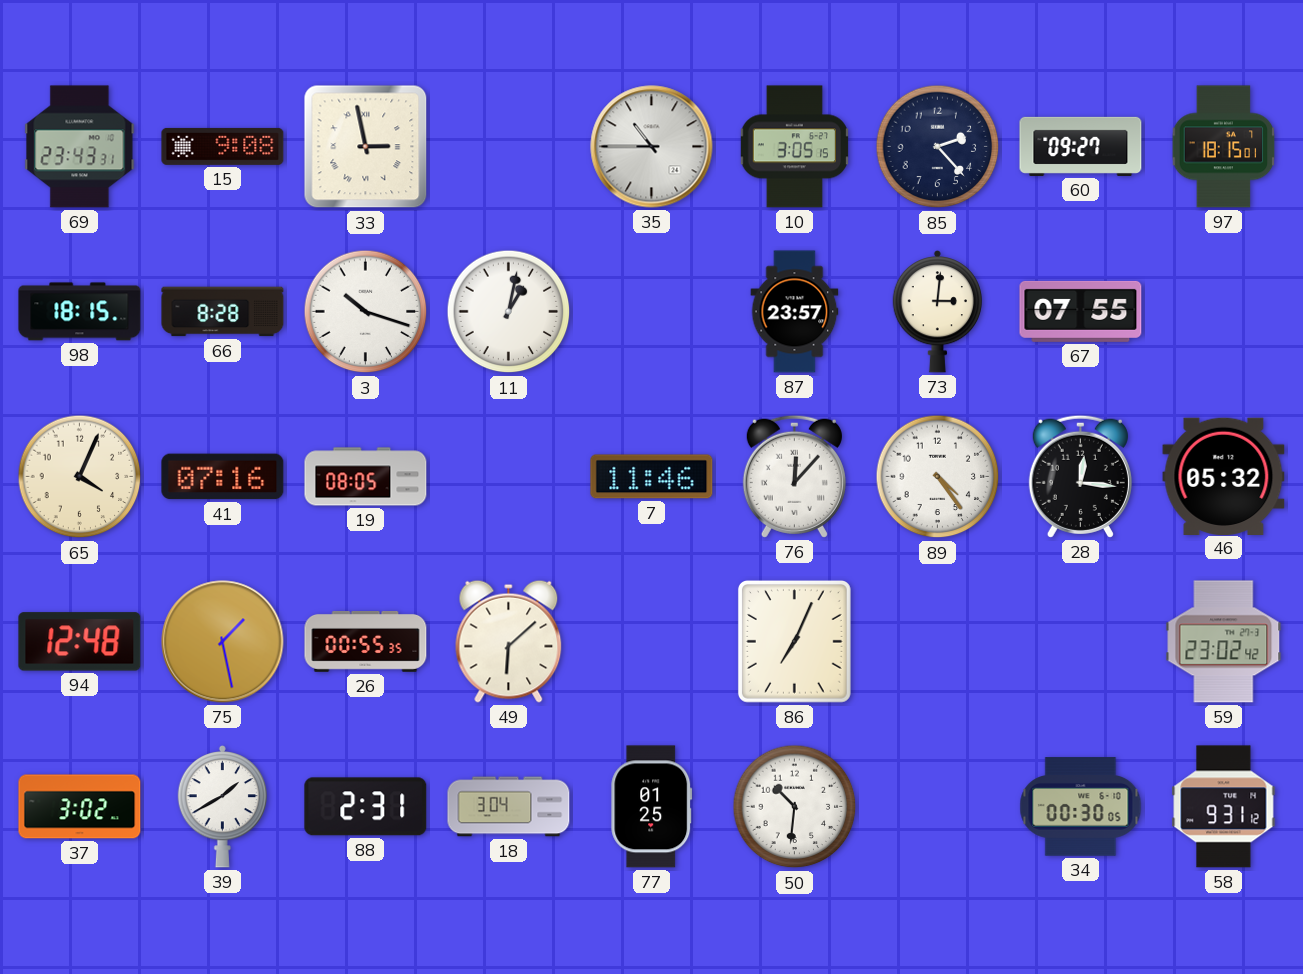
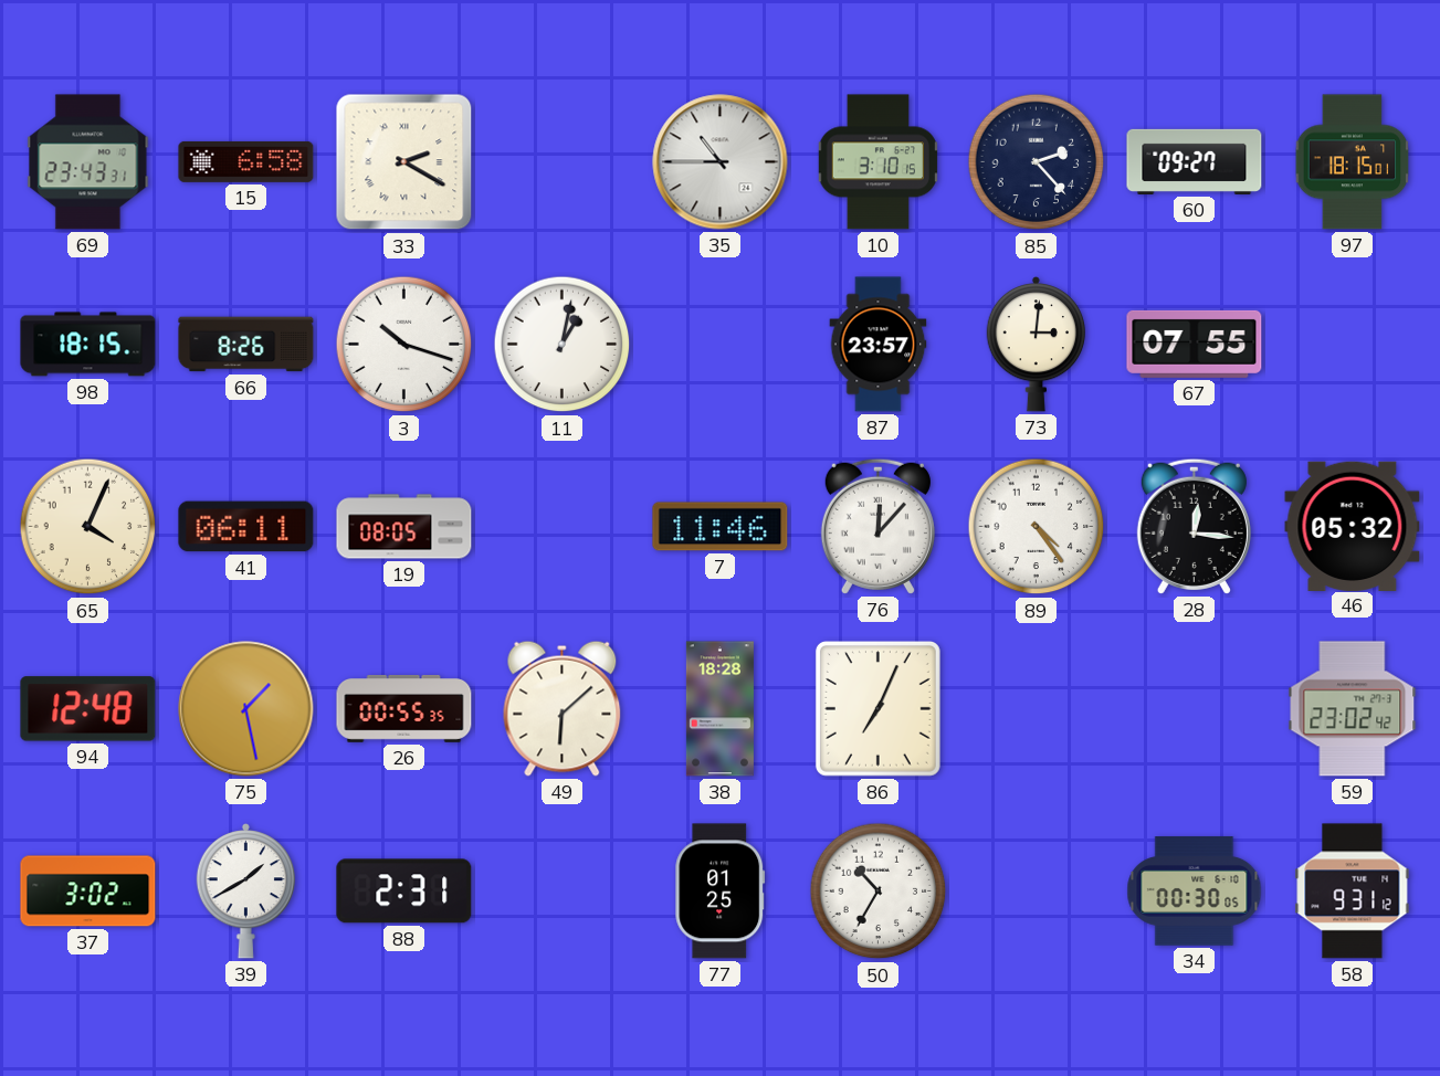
15: 9:08 -> 6:58
33: 2:58 -> 2:20
10: 3:05 -> 3:10
66: 8:28 -> 8:26
41: 07:16 -> 06:11
38: none -> 18:28
18: 3:04 -> none
50: 10:31 -> 10:35
